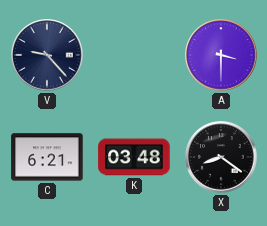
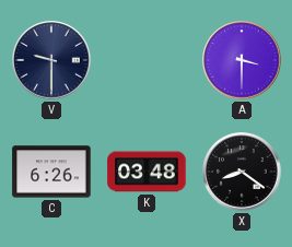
V: 9:23 -> 9:30
C: 6:21 -> 6:26
